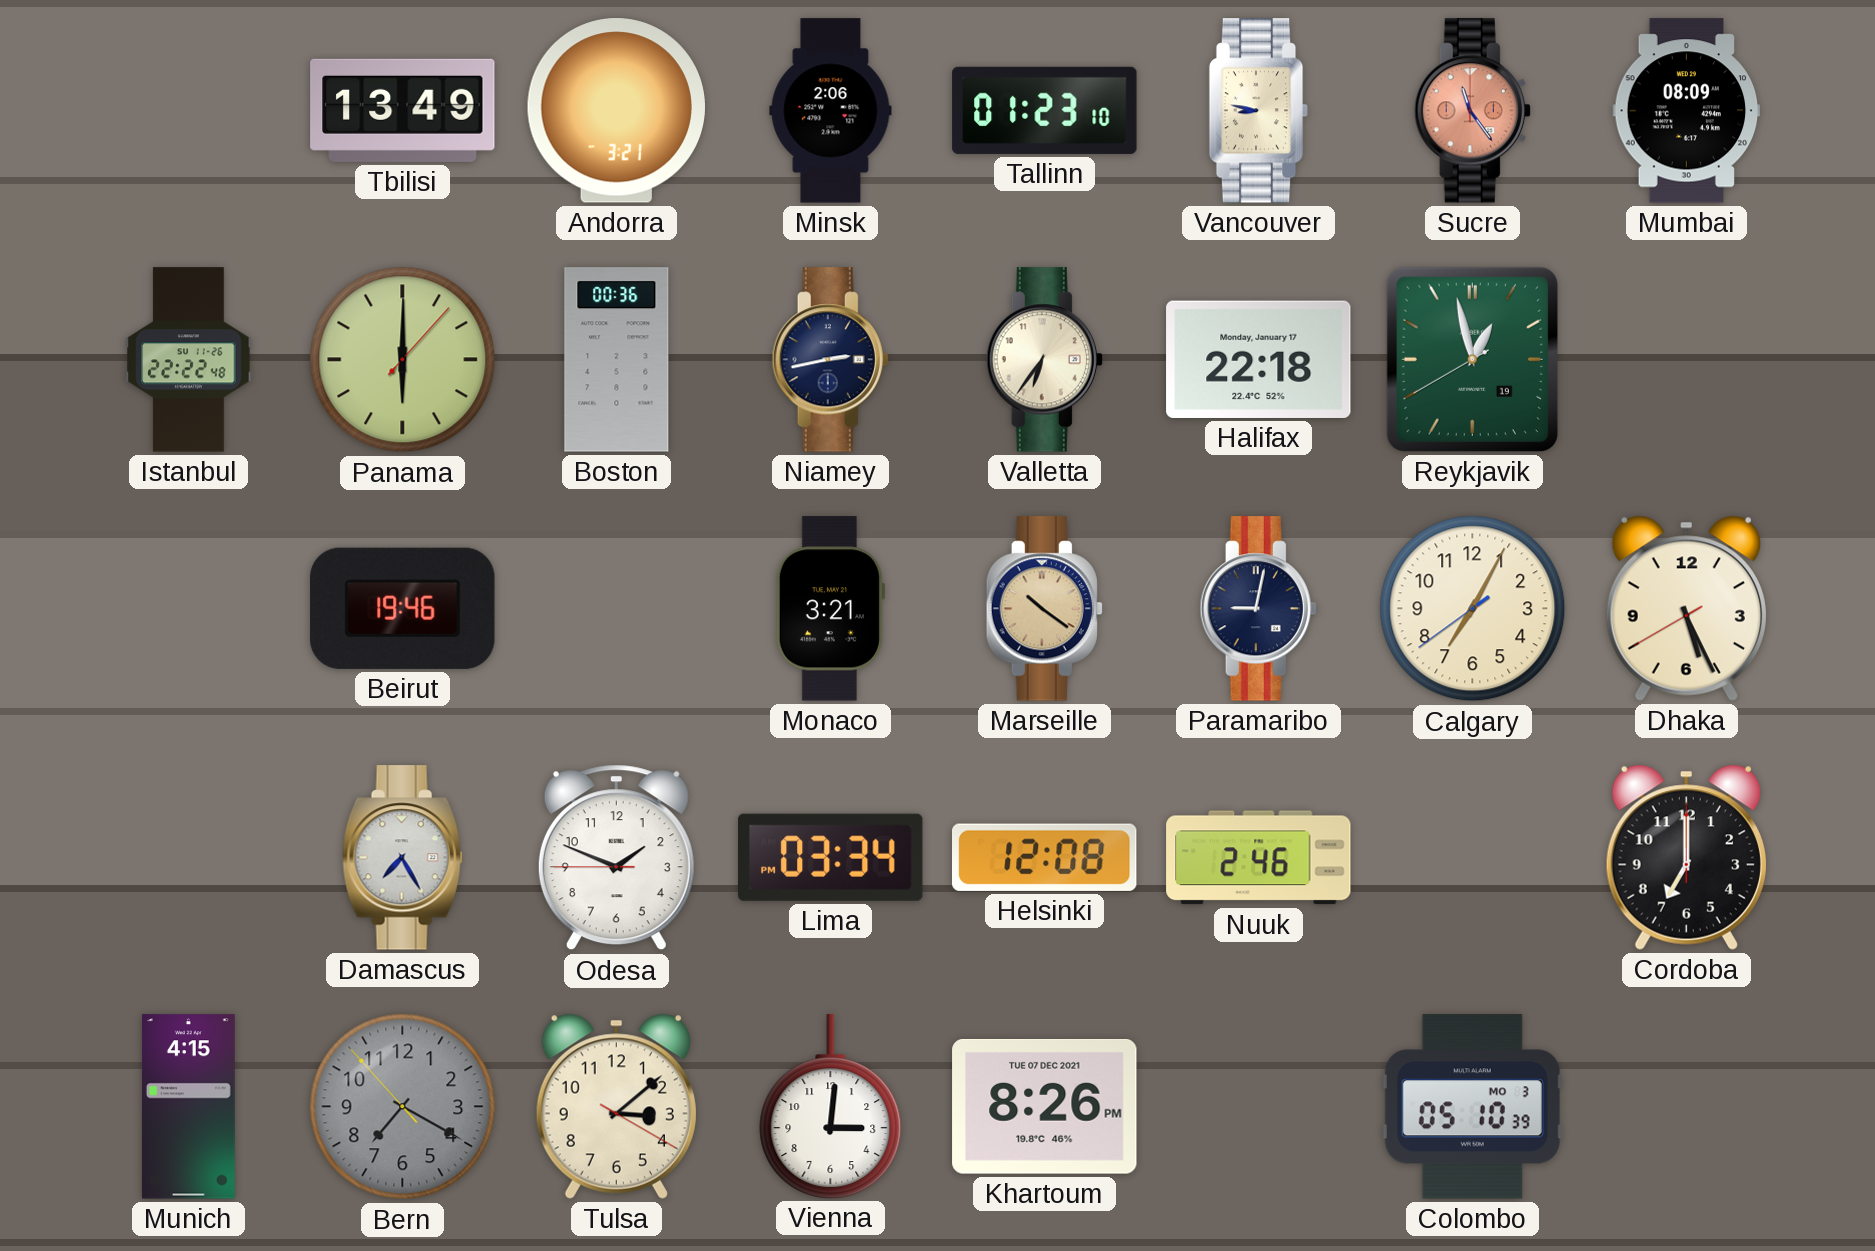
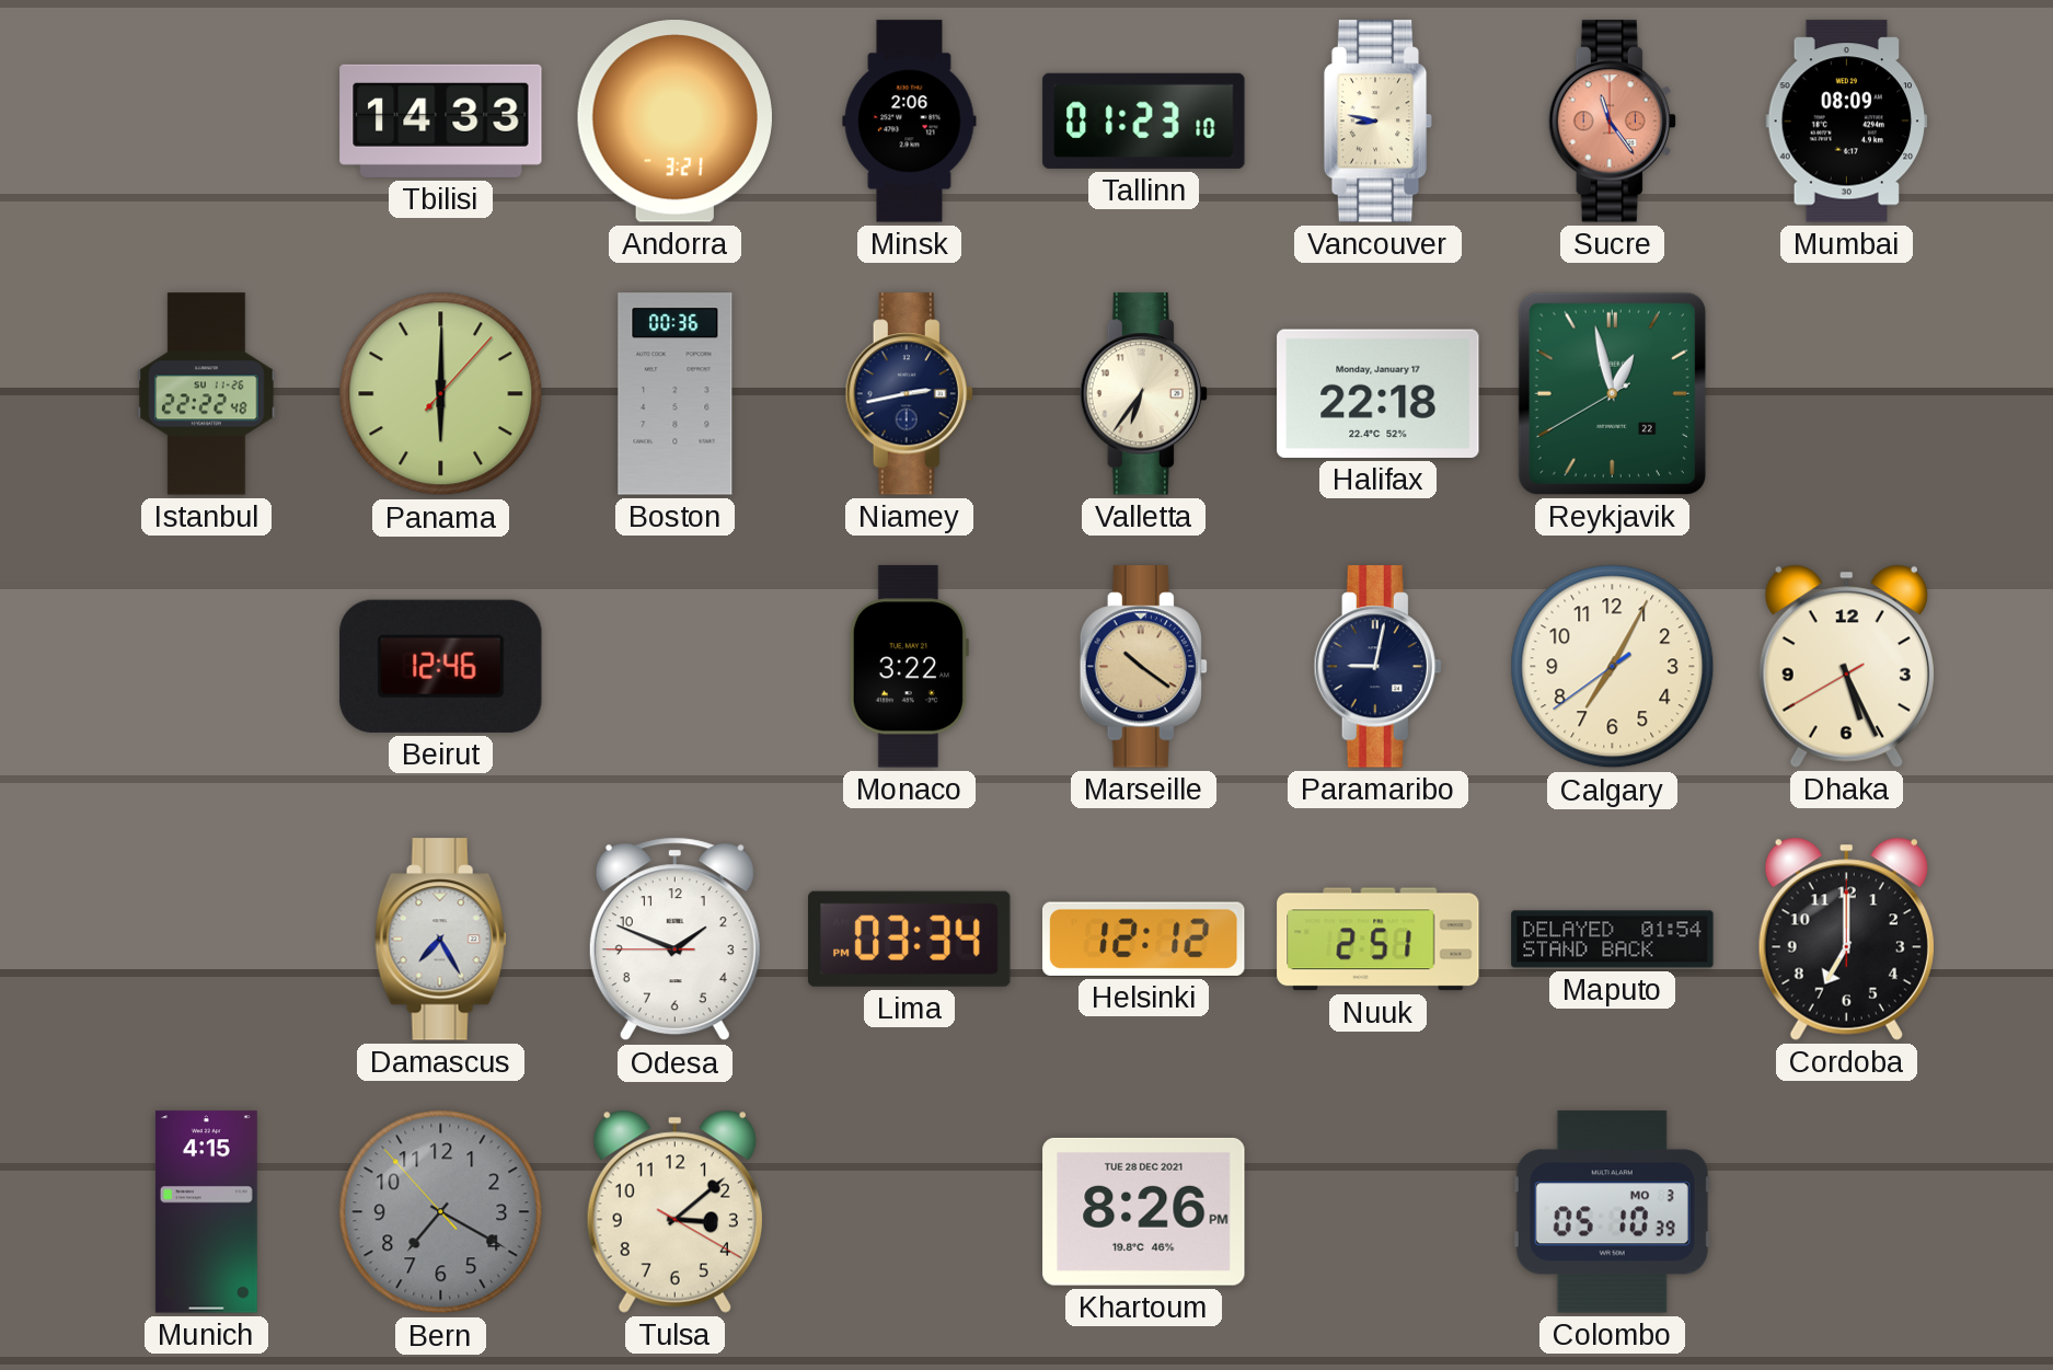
Tbilisi: 13:49 -> 14:33
Reykjavik date: 19 -> 22
Beirut: 19:46 -> 12:46
Monaco: 3:21 -> 3:22
Helsinki: 12:08 -> 12:12
Nuuk: 2:46 -> 2:51
Maputo: none -> 01:54
Vienna: 3:01 -> none
Khartoum date: TUE 07 DEC 2021 -> TUE 28 DEC 2021
